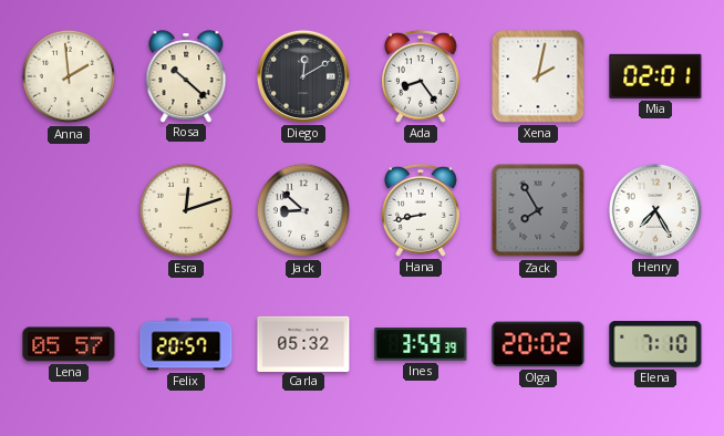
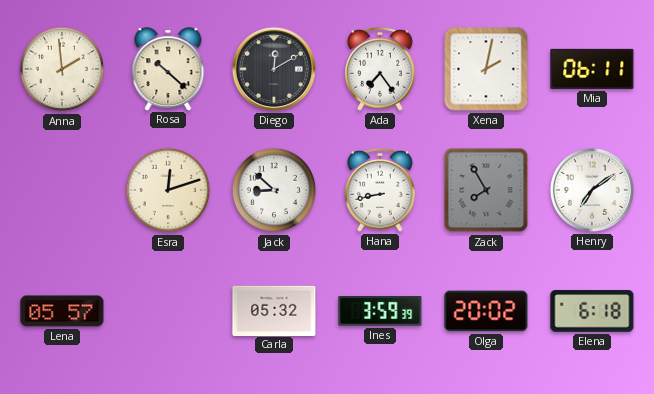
Ada: 8:24 -> 7:24
Mia: 02:01 -> 06:11
Henry: 7:25 -> 7:09
Felix: 20:57 -> none
Elena: 7:10 -> 6:18
